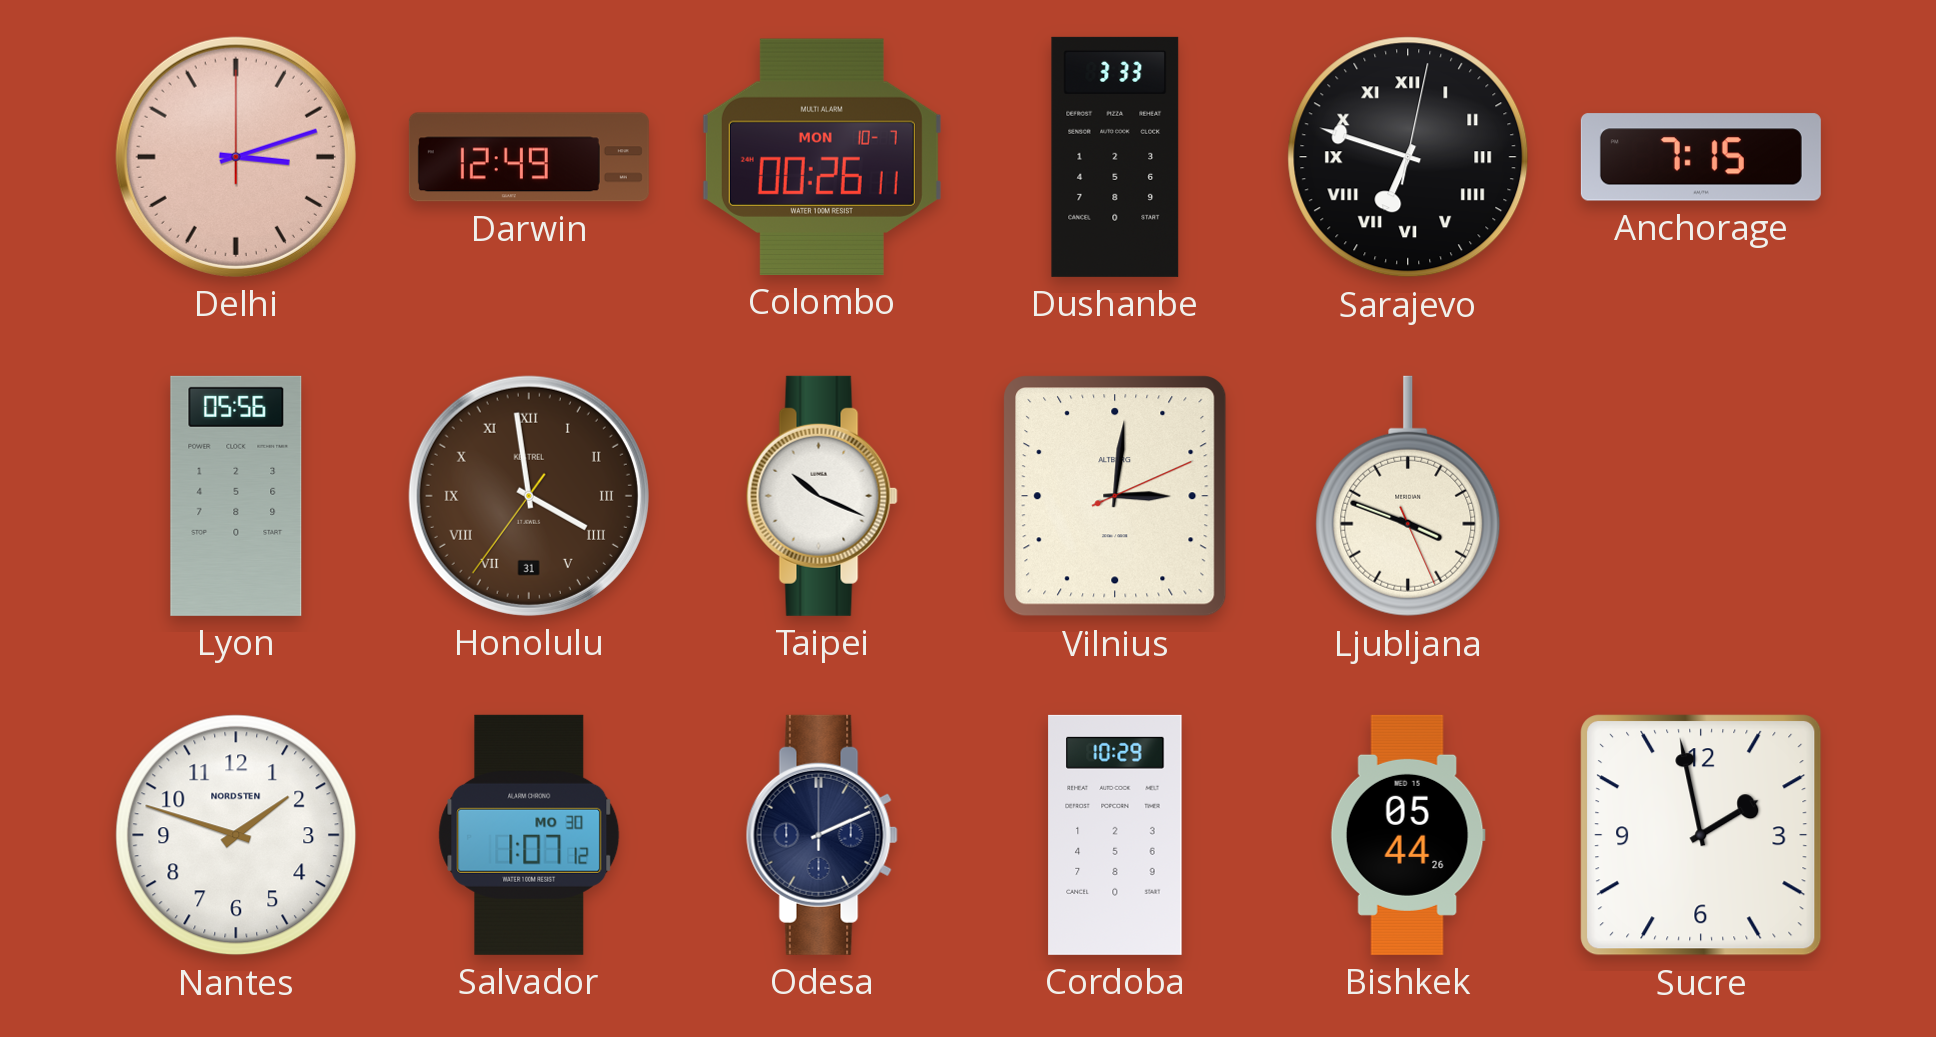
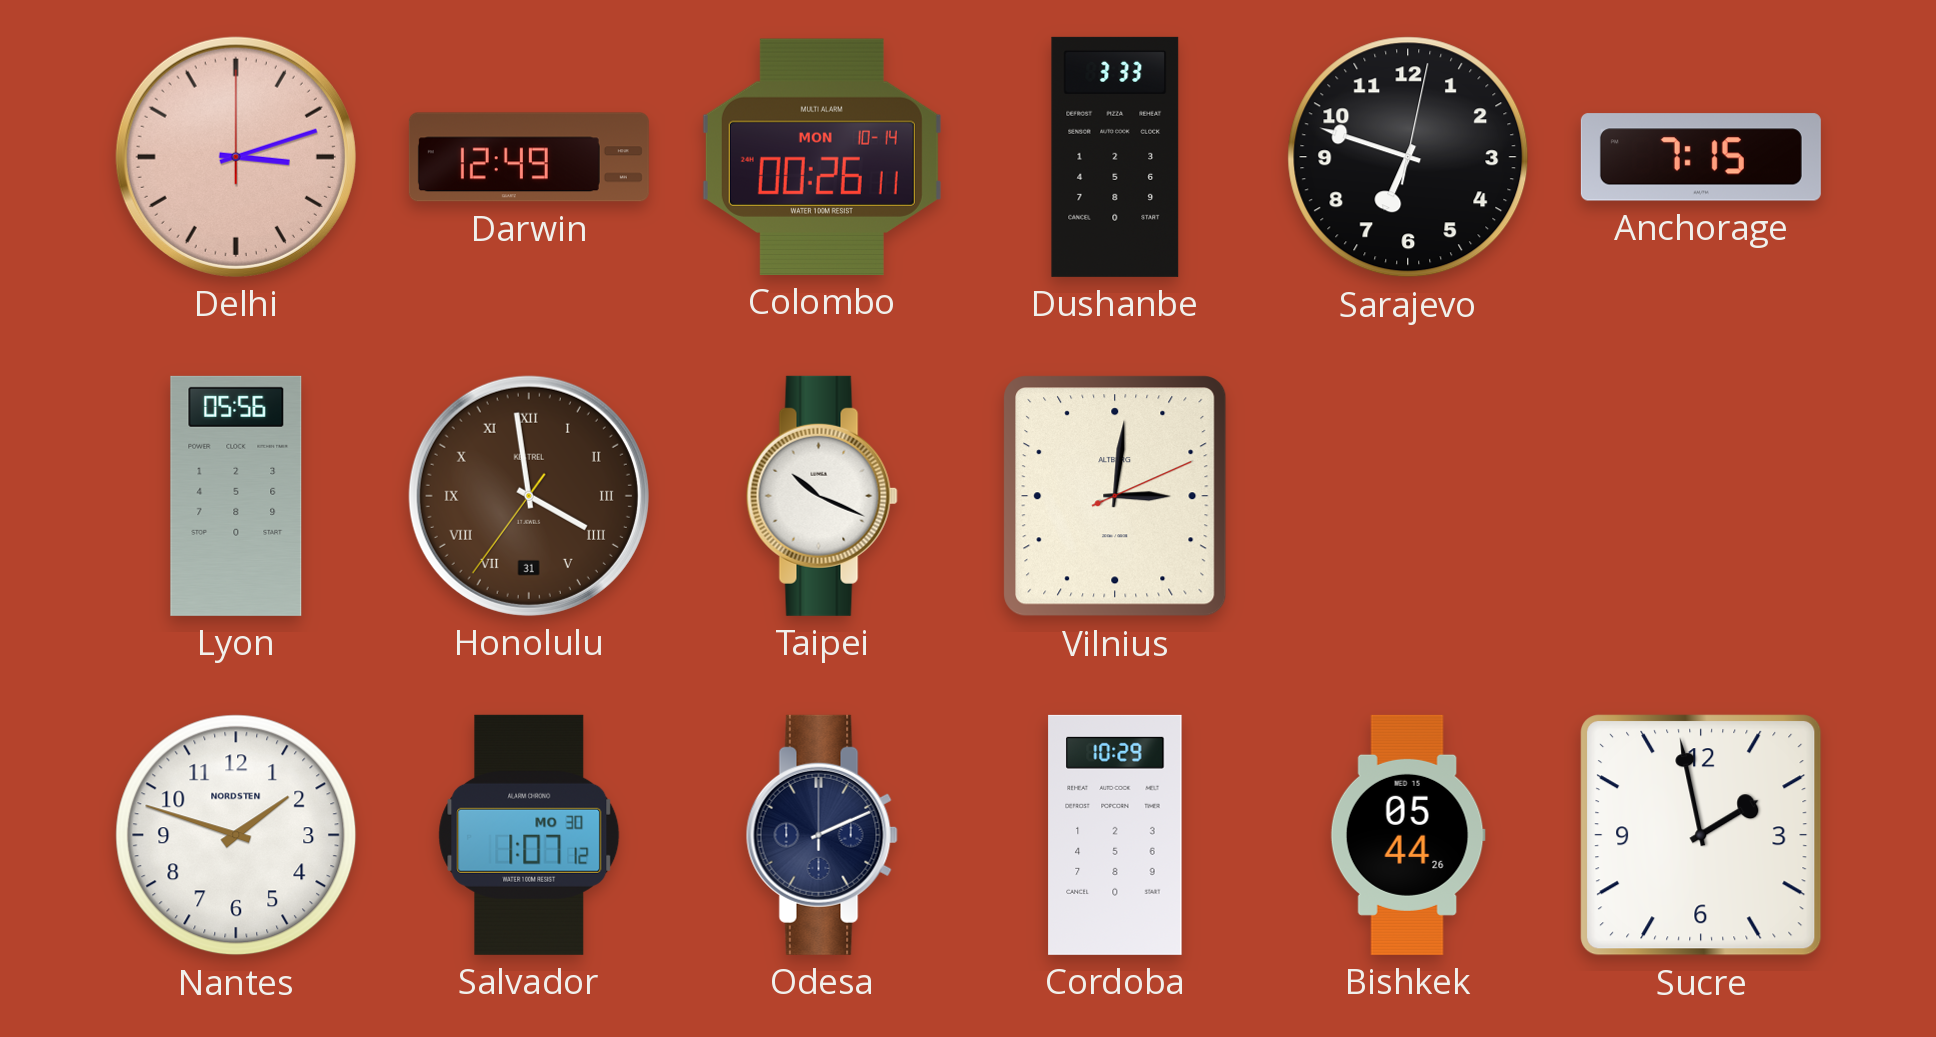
Colombo date: MON 10-7 -> MON 10-14
Sarajevo numerals: Roman -> Arabic
Ljubljana: 3:48 -> none
